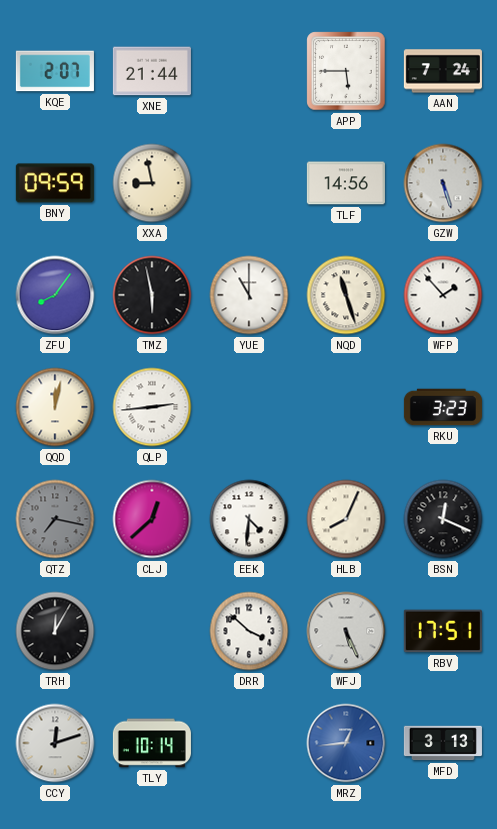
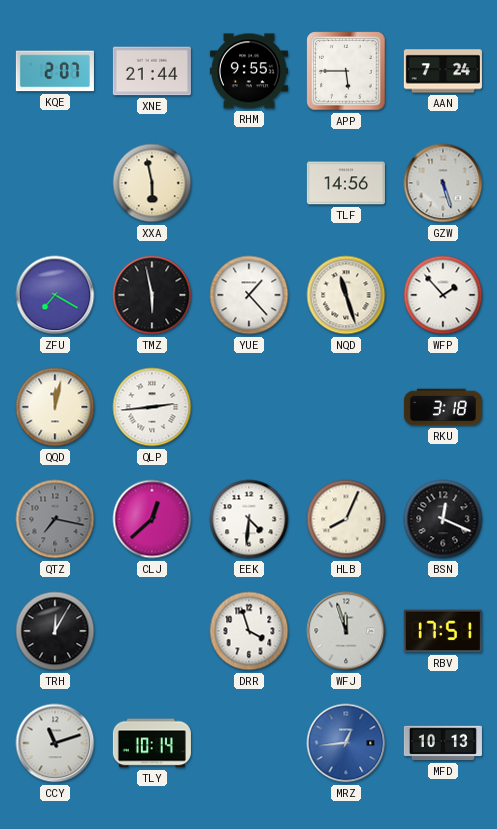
RHM: none -> 9:55
BNY: 09:59 -> none
XXA: 8:58 -> 5:58
ZFU: 8:06 -> 7:20
YUE: 11:00 -> 1:23
RKU: 3:23 -> 3:18
DRR: 3:52 -> 3:57
WFJ: 5:26 -> 11:57
CCY: 12:12 -> 11:12
MFD: 3:13 -> 10:13
